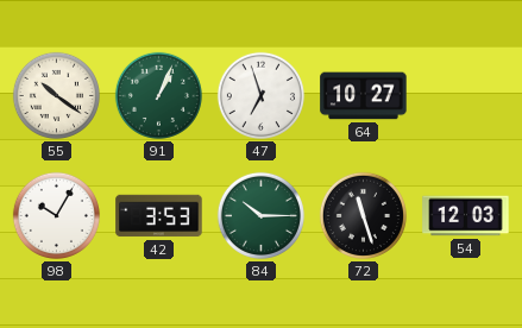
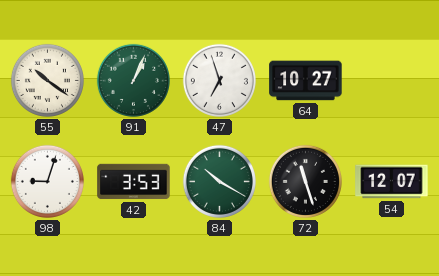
98: 10:05 -> 9:03
84: 10:15 -> 10:20
54: 12:03 -> 12:07
